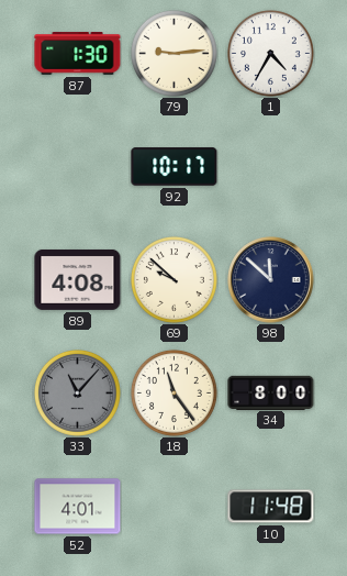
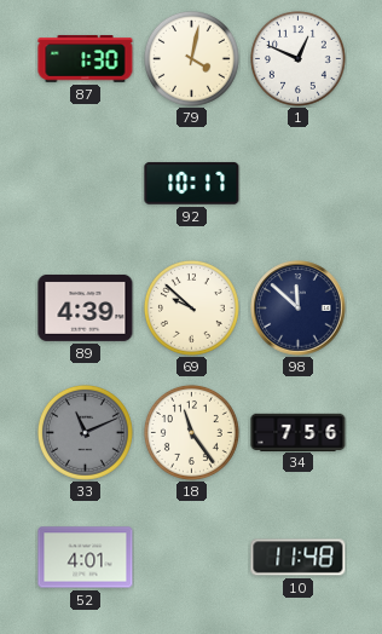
79: 9:14 -> 4:02
1: 4:35 -> 12:49
89: 4:08 -> 4:39
33: 11:07 -> 11:11
34: 8:00 -> 7:56
